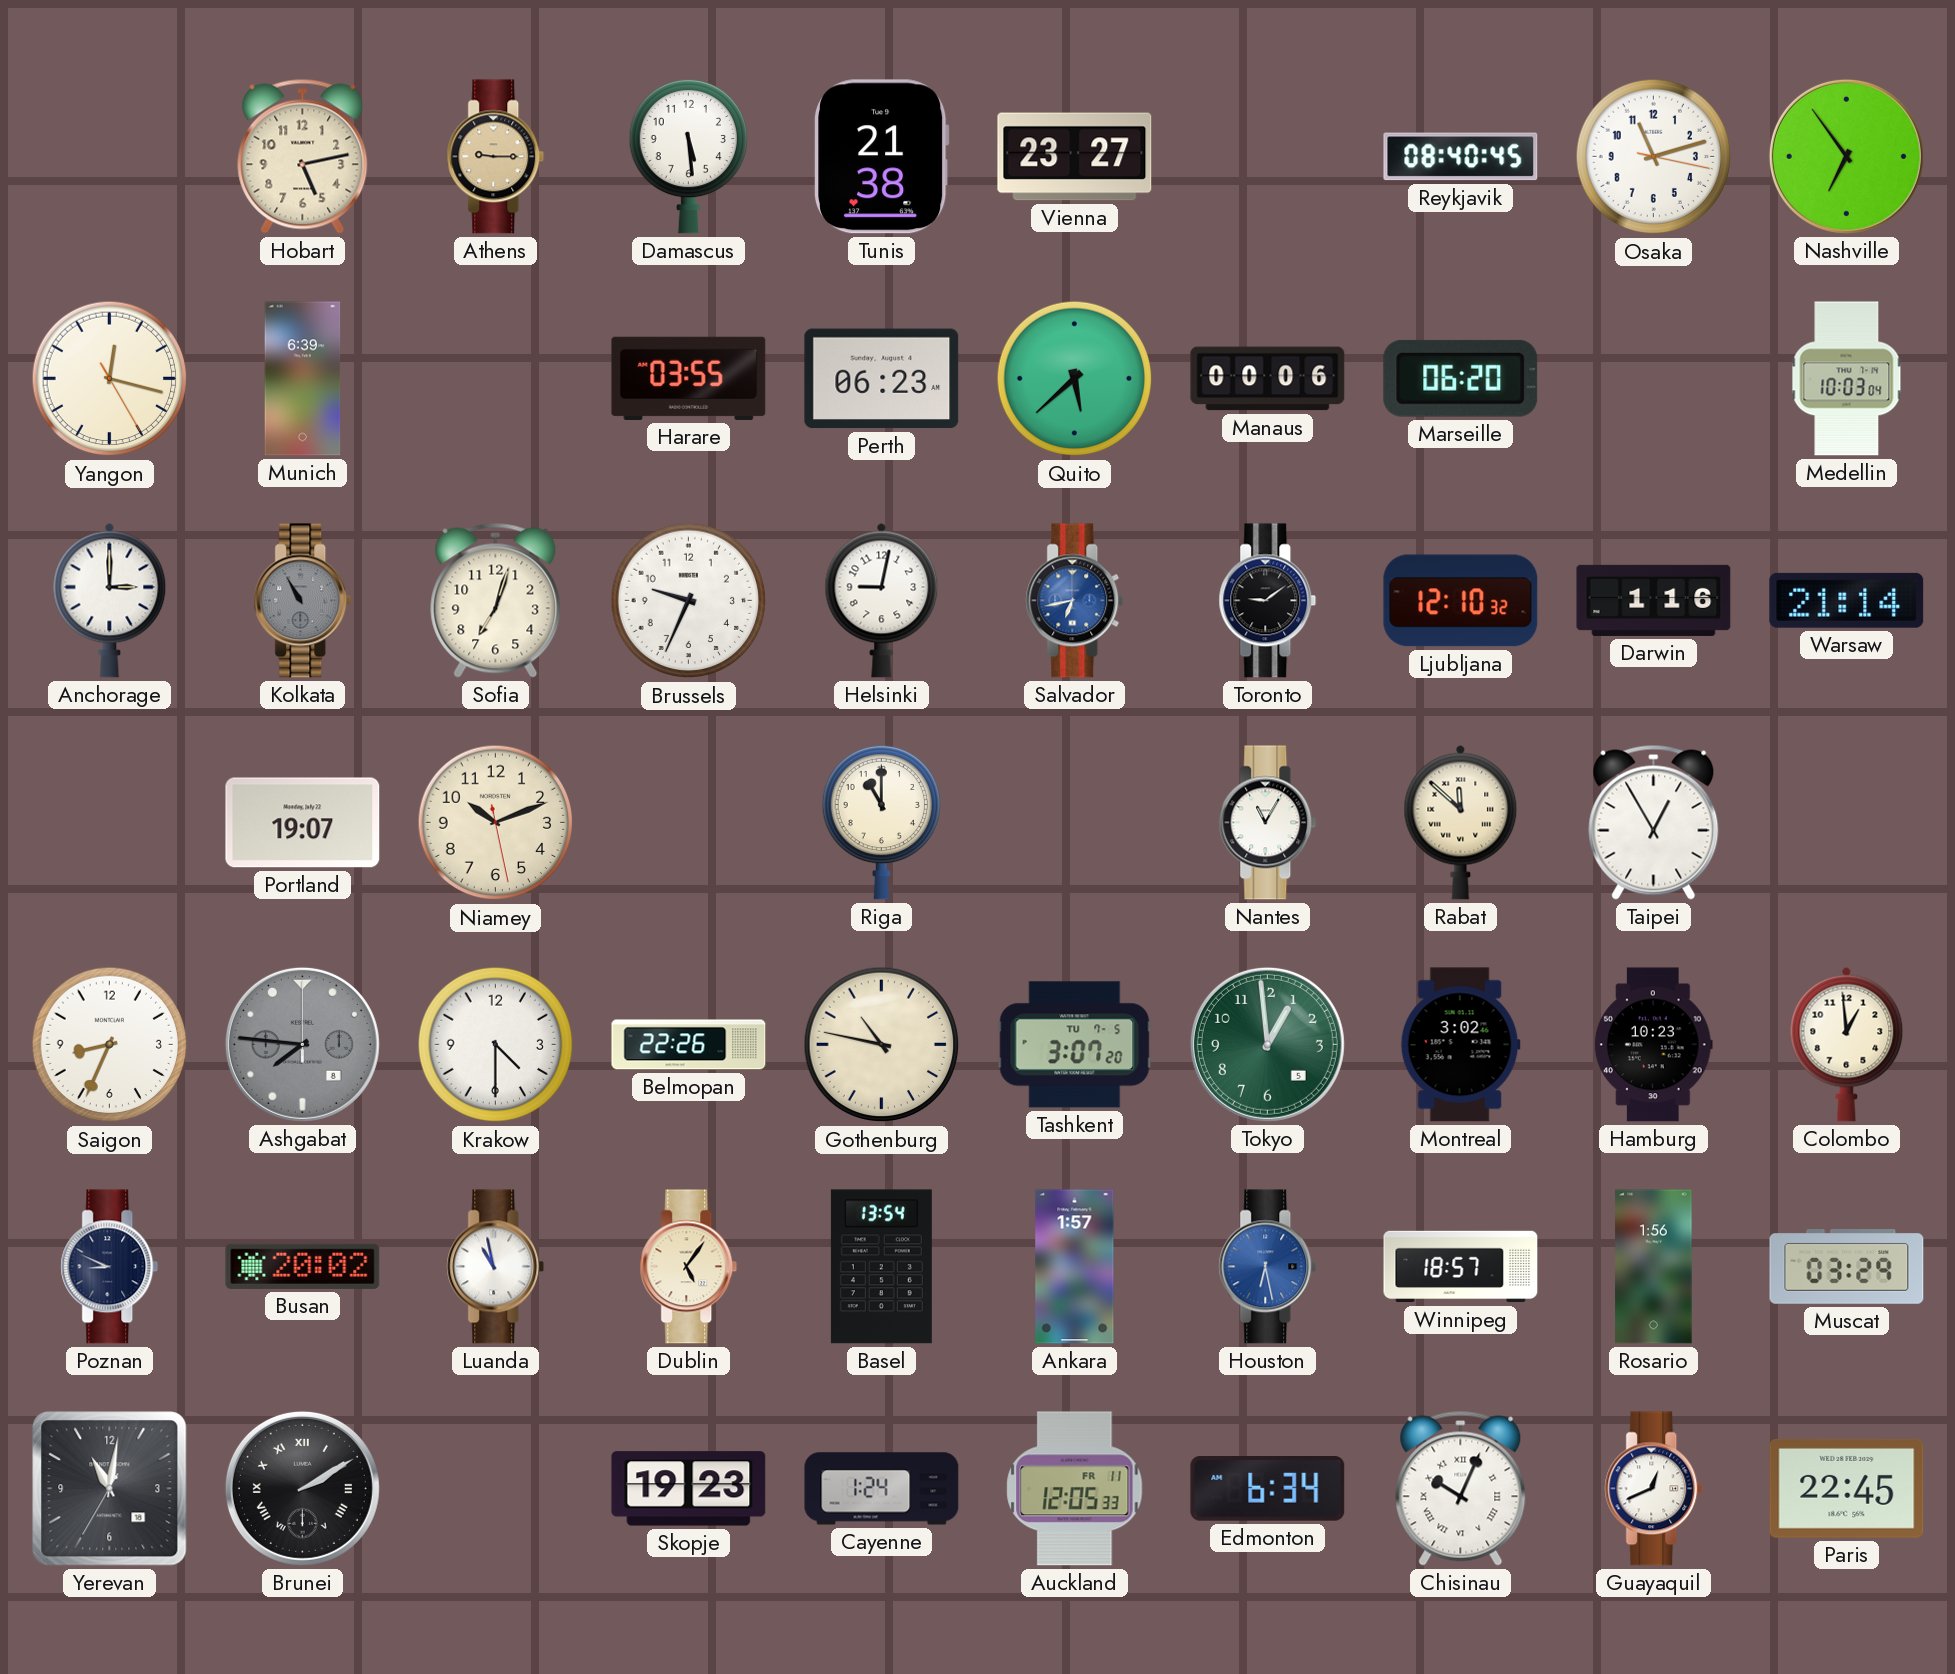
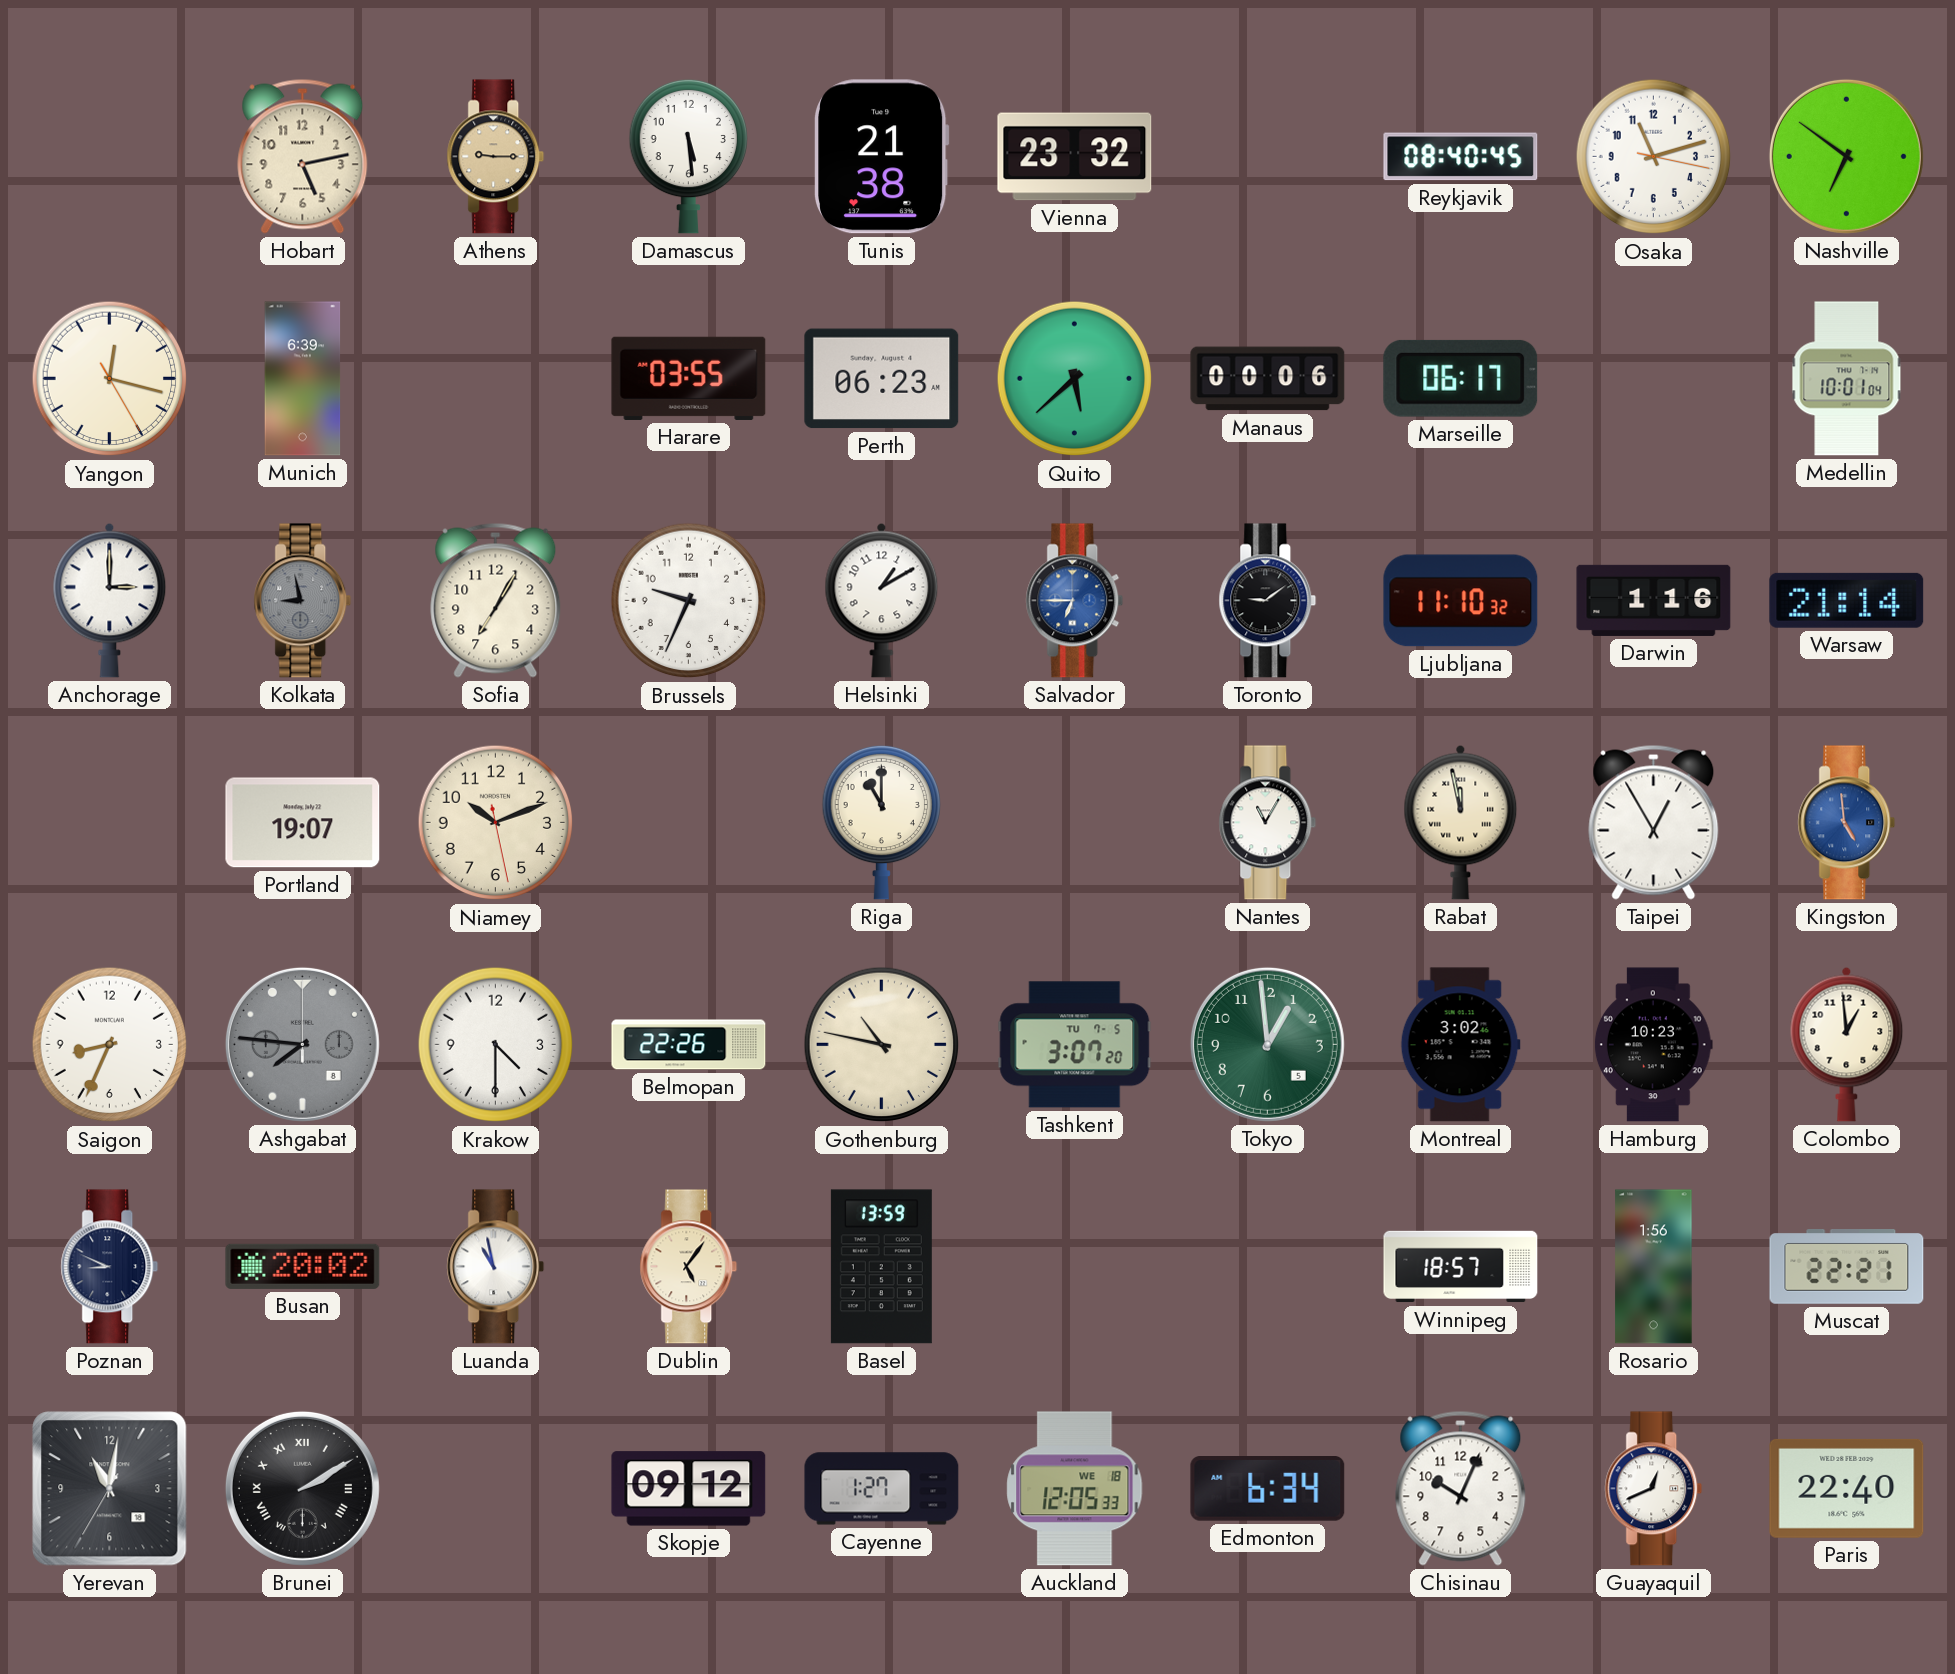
Vienna: 23:27 -> 23:32
Nashville: 6:54 -> 6:51
Marseille: 06:20 -> 06:17
Medellin: 10:03 -> 10:01
Kolkata: 10:55 -> 8:58
Sofia: 7:03 -> 7:05
Helsinki: 9:02 -> 1:10
Salvador: 6:43 -> 6:45
Ljubljana: 12:10 -> 11:10
Rabat: 11:52 -> 11:58
Kingston: none -> 4:59
Basel: 13:54 -> 13:59
Ankara: 1:57 -> none
Houston: 6:28 -> none
Muscat: 03:29 -> 22:21
Skopje: 19:23 -> 09:12
Cayenne: 1:24 -> 1:27
Auckland date: FR 11 -> WE 18
Chisinau numerals: Roman -> Arabic
Paris: 22:45 -> 22:40
